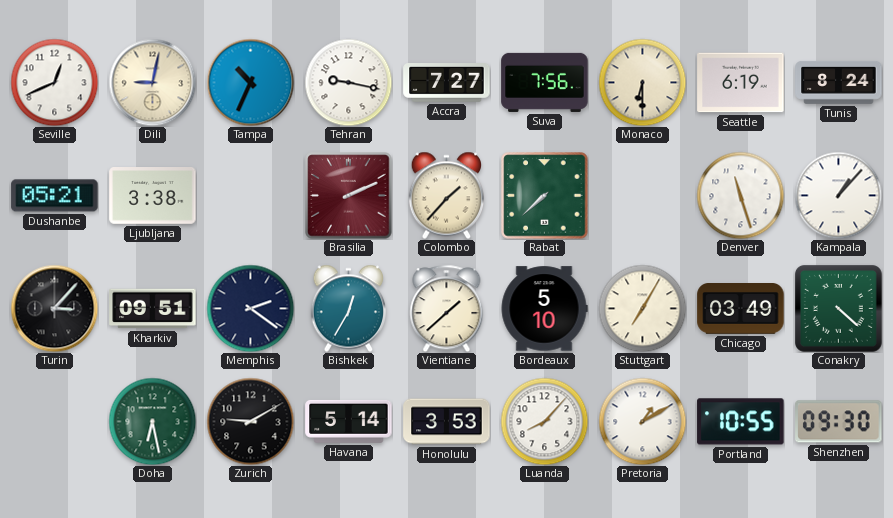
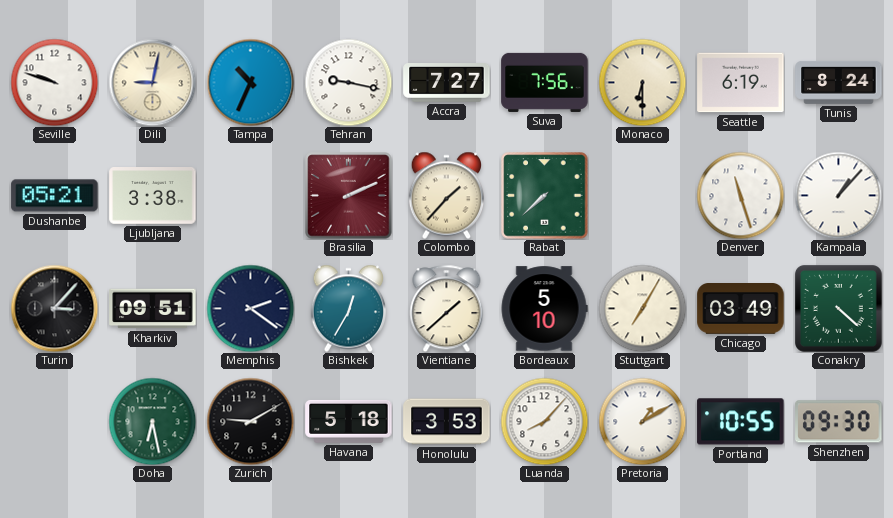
Seville: 12:41 -> 9:48
Havana: 5:14 -> 5:18
